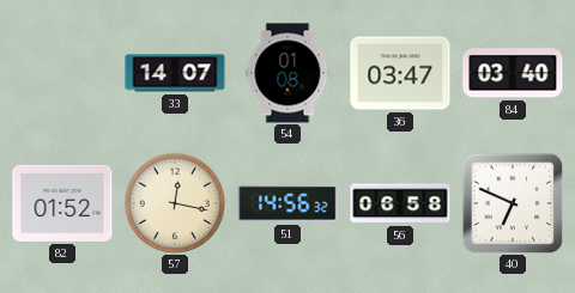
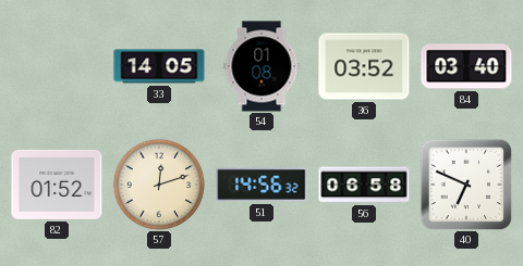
33: 14:07 -> 14:05
36: 03:47 -> 03:52
57: 12:17 -> 12:12
